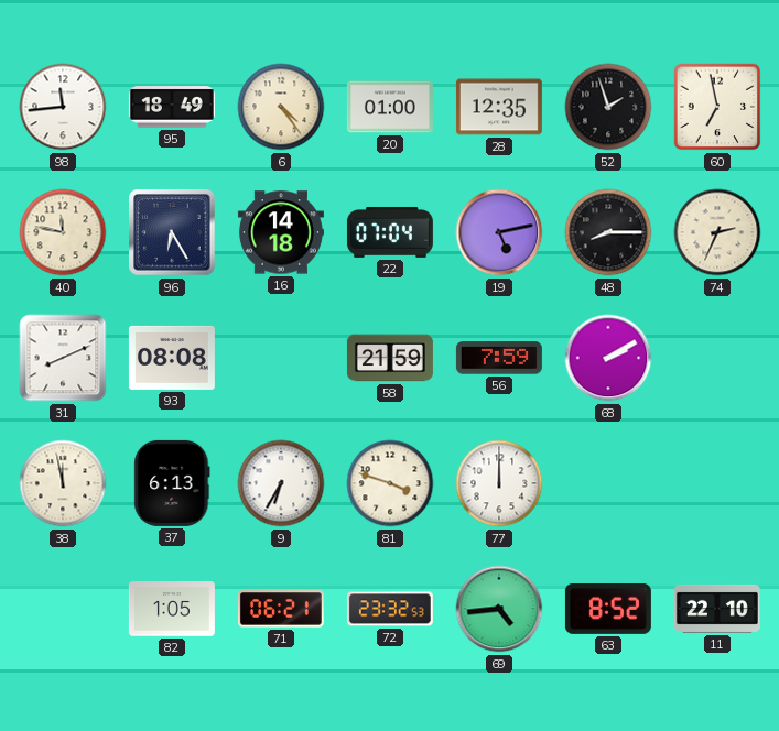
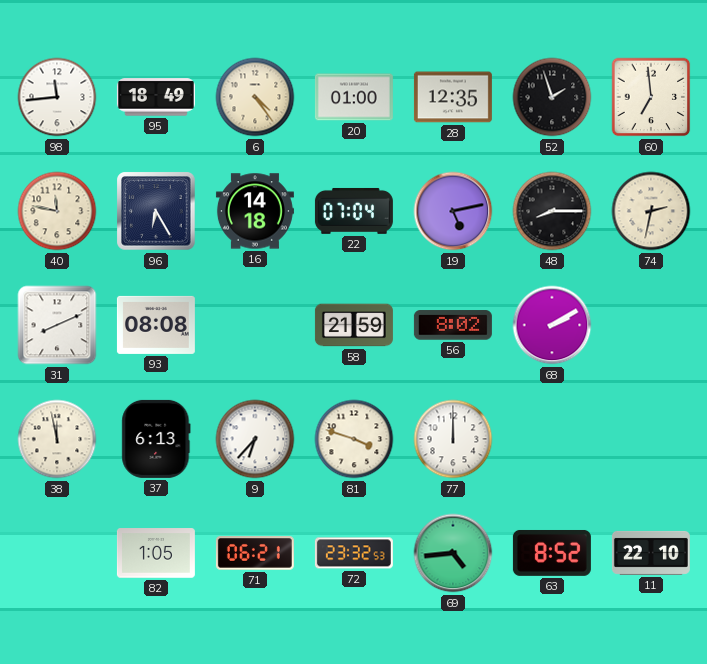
60: 6:58 -> 6:59
74: 2:34 -> 2:32
56: 7:59 -> 8:02
9: 6:35 -> 6:37
